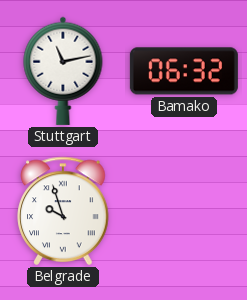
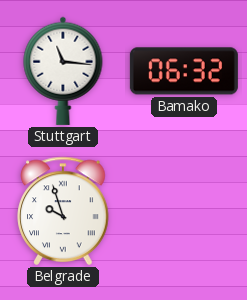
Stuttgart: 11:13 -> 11:16
